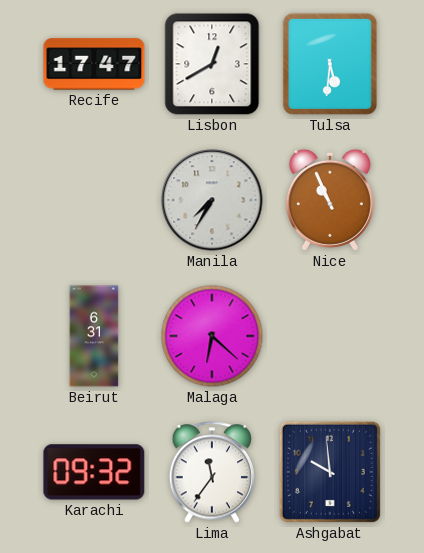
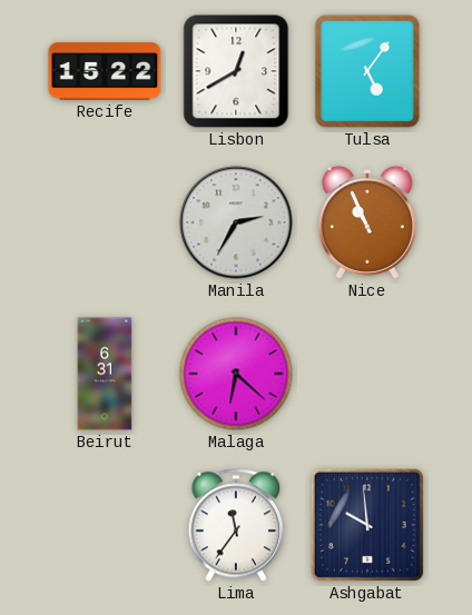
Recife: 17:47 -> 15:22
Tulsa: 5:31 -> 5:06
Manila: 7:35 -> 2:35
Karachi: 09:32 -> none
